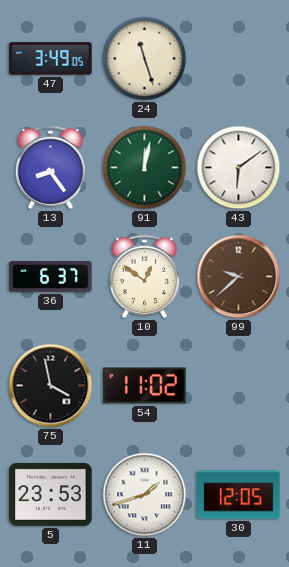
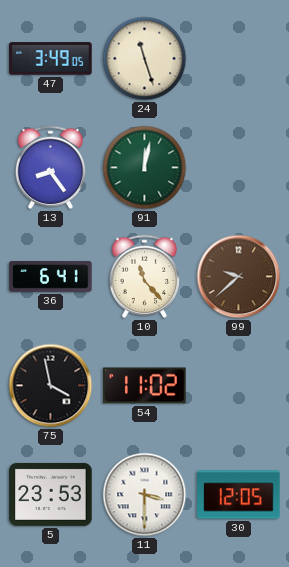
43: 6:09 -> none
36: 6:37 -> 6:41
10: 12:51 -> 11:23
11: 1:42 -> 3:30
